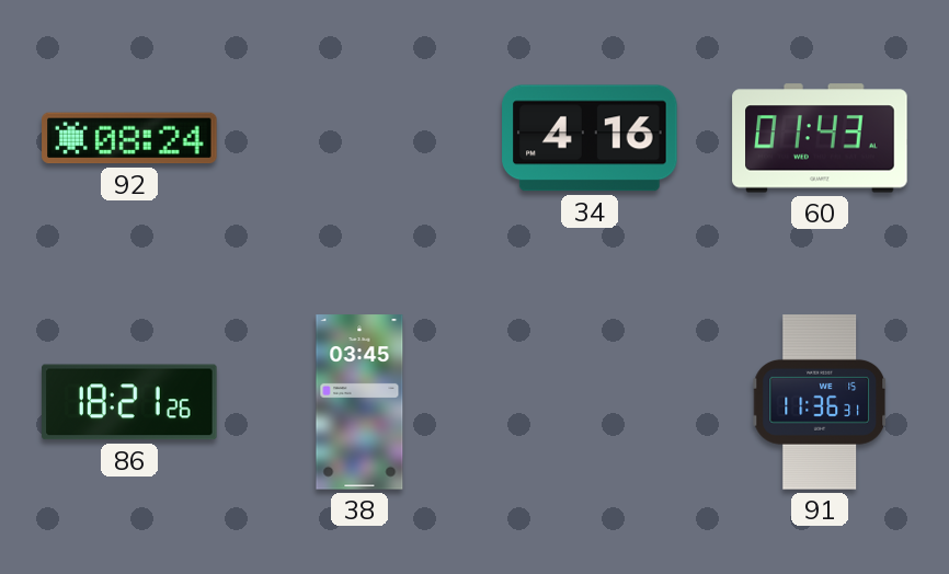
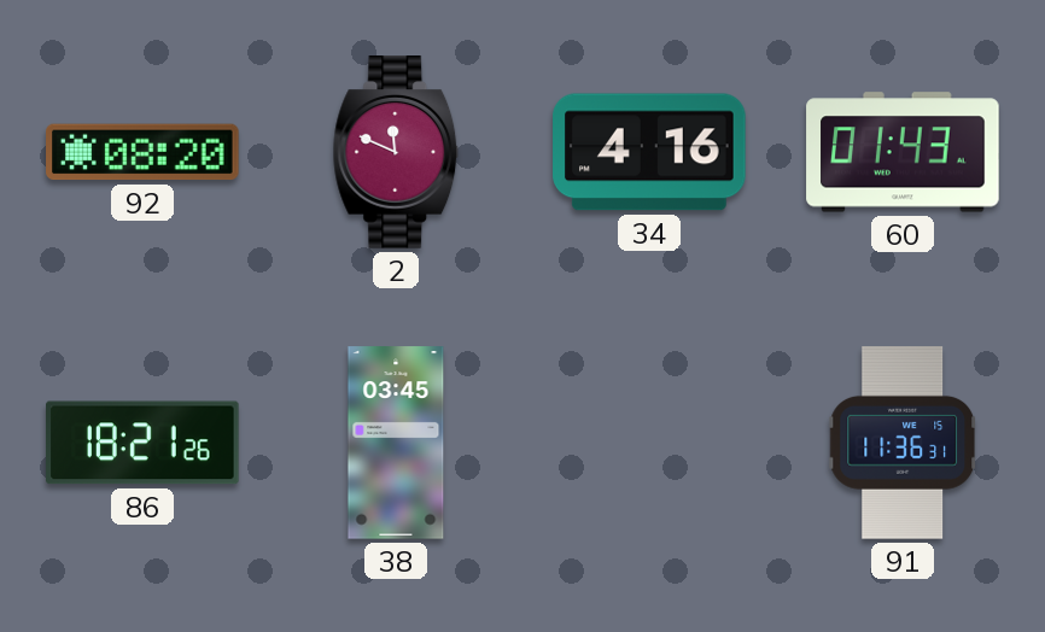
92: 08:24 -> 08:20
2: none -> 11:49
